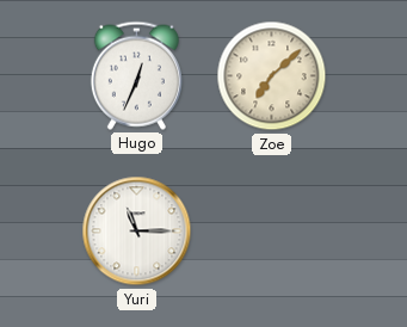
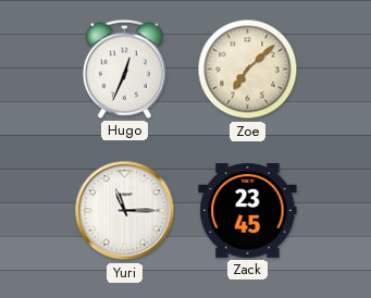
Zack: none -> 23:45
